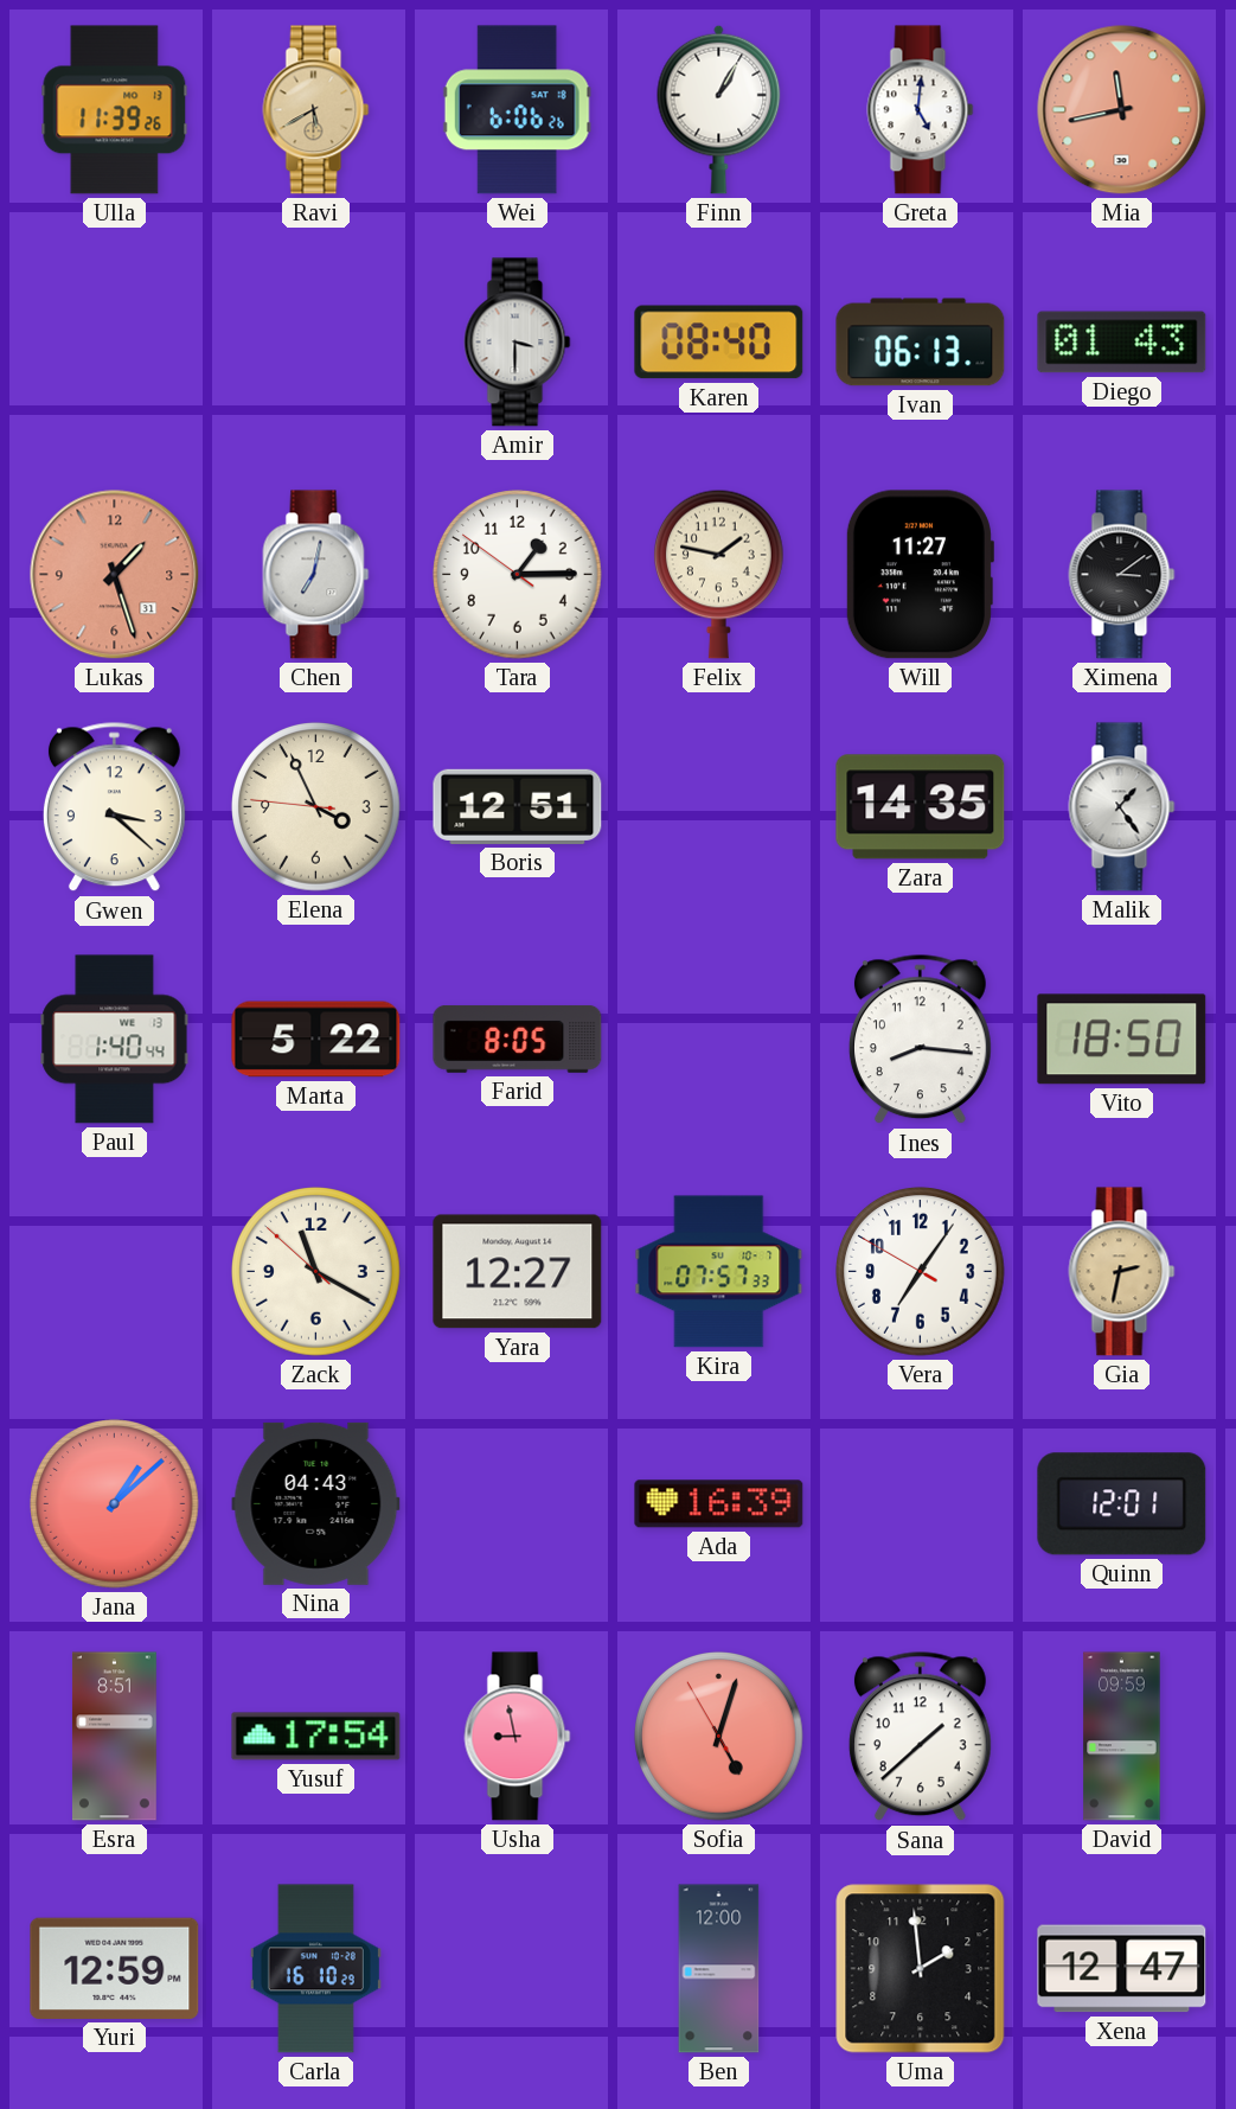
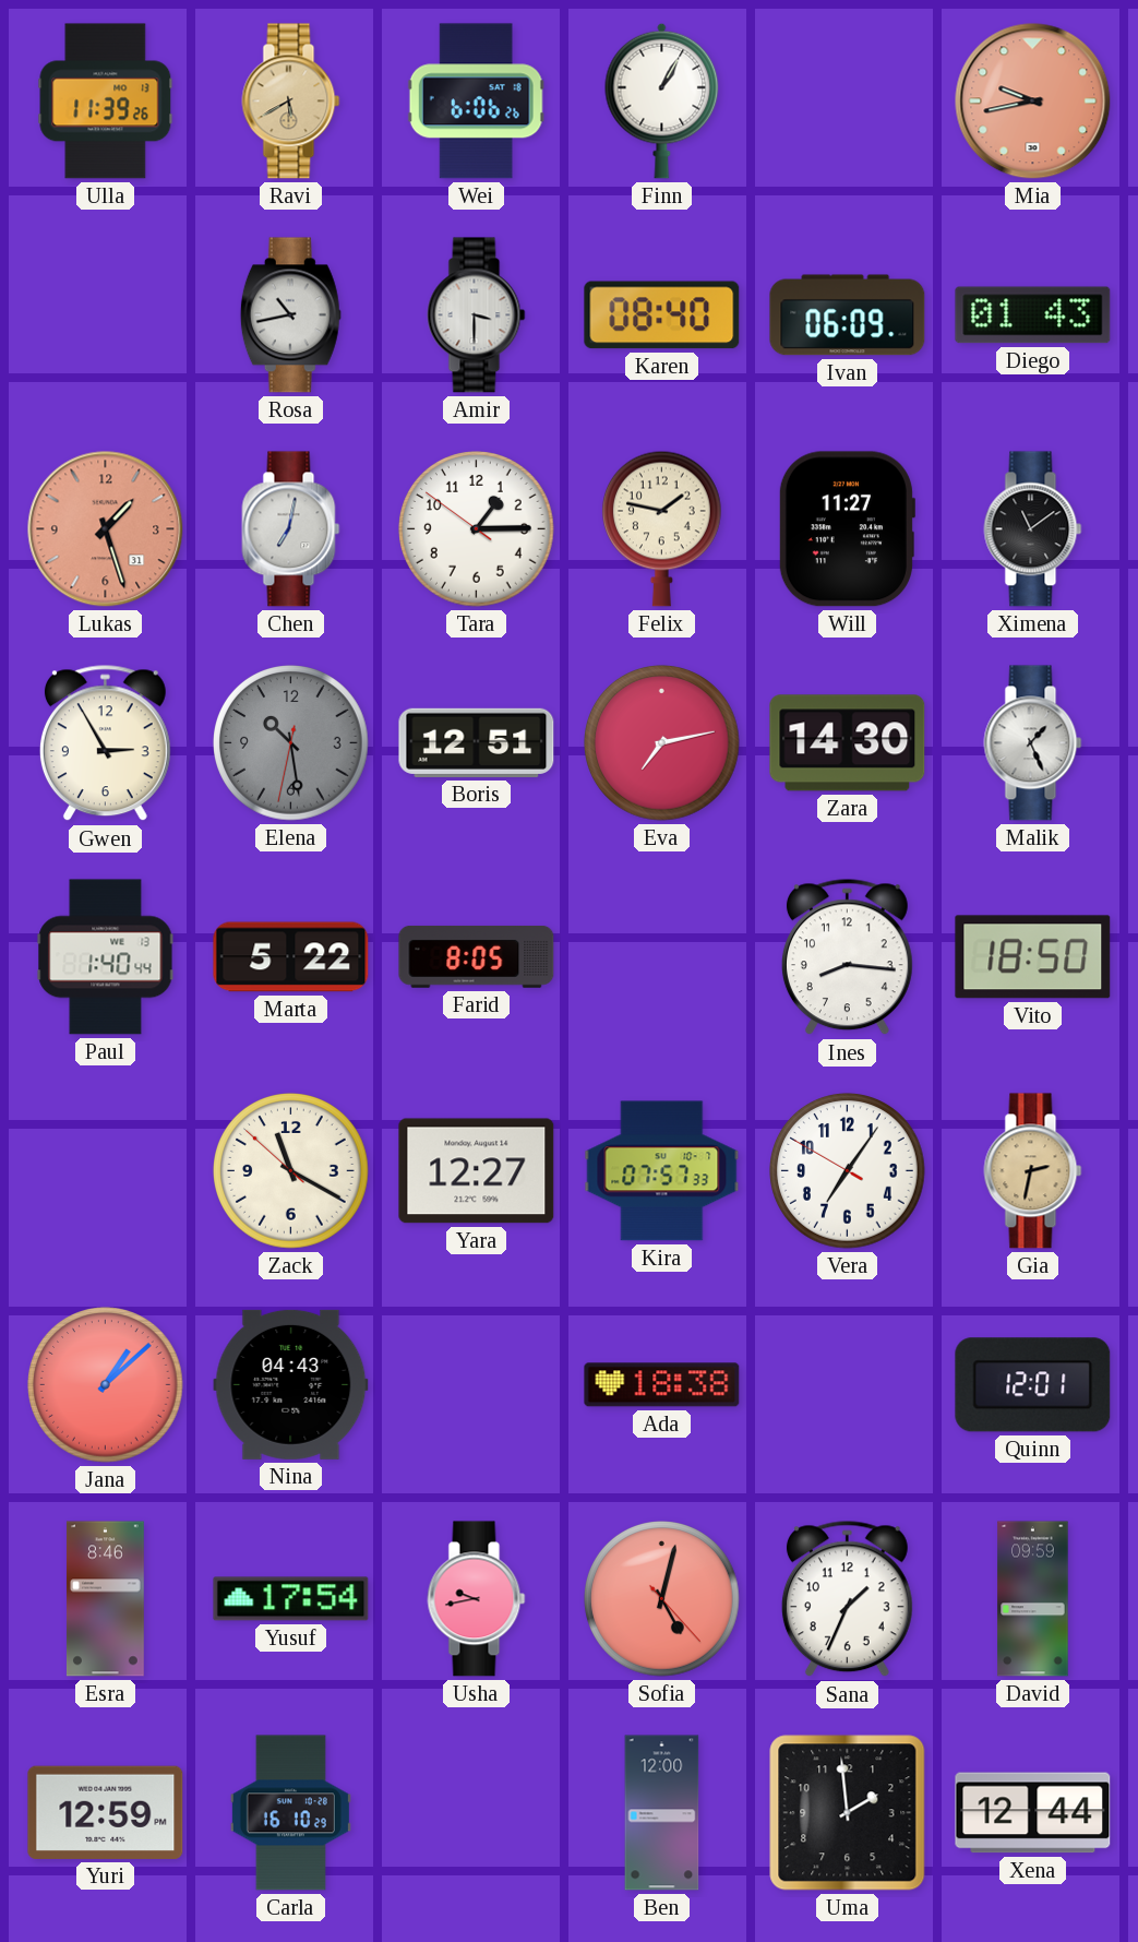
Greta: 5:01 -> none
Mia: 11:43 -> 9:43
Rosa: none -> 10:43
Ivan: 06:13 -> 06:09
Ximena: 3:09 -> 11:09
Gwen: 3:22 -> 2:55
Elena: 3:55 -> 10:28
Elena dial: cream -> grey
Eva: none -> 7:13
Zara: 14:35 -> 14:30
Malik: 1:24 -> 1:26
Ada: 16:39 -> 18:38
Esra: 8:51 -> 8:46
Usha: 8:58 -> 9:43
Sofia: 5:02:55 -> 5:02:23
Sana: 1:38 -> 1:34
Xena: 12:47 -> 12:44
